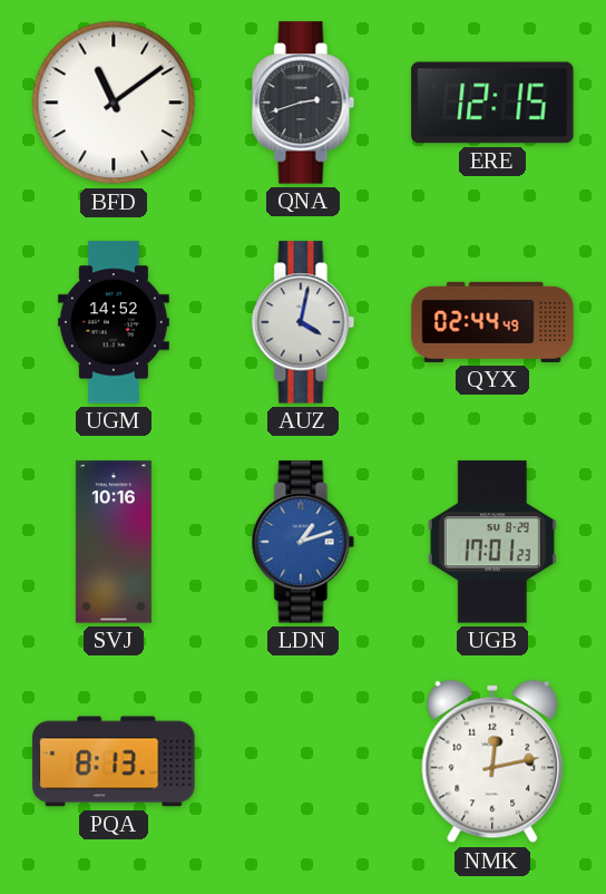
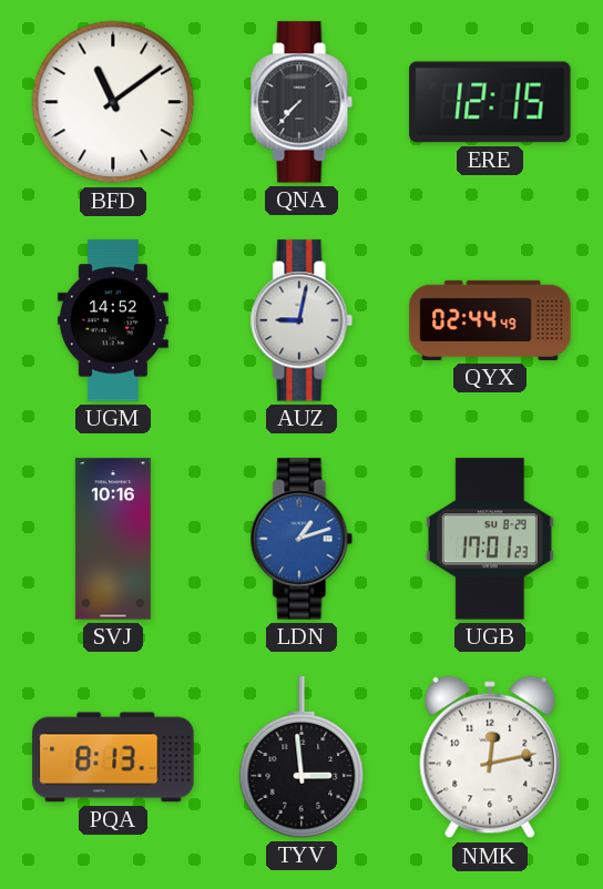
QNA: 2:42 -> 7:37
AUZ: 4:02 -> 9:02
TYV: none -> 2:59
